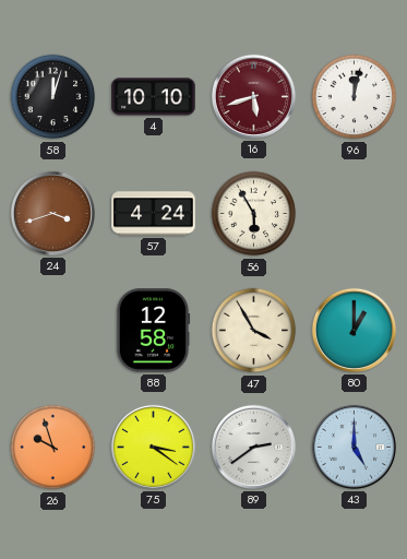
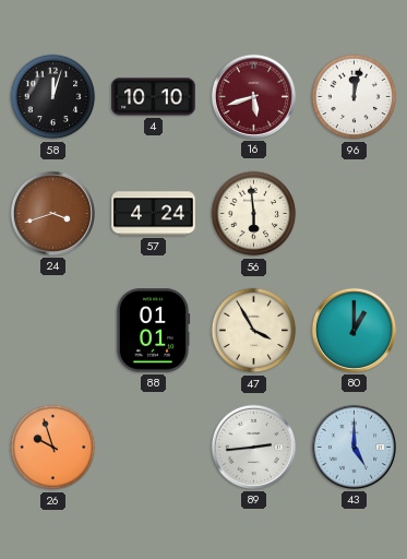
56: 5:55 -> 5:59
88: 12:58 -> 01:01
75: 3:21 -> none
89: 2:39 -> 2:44
